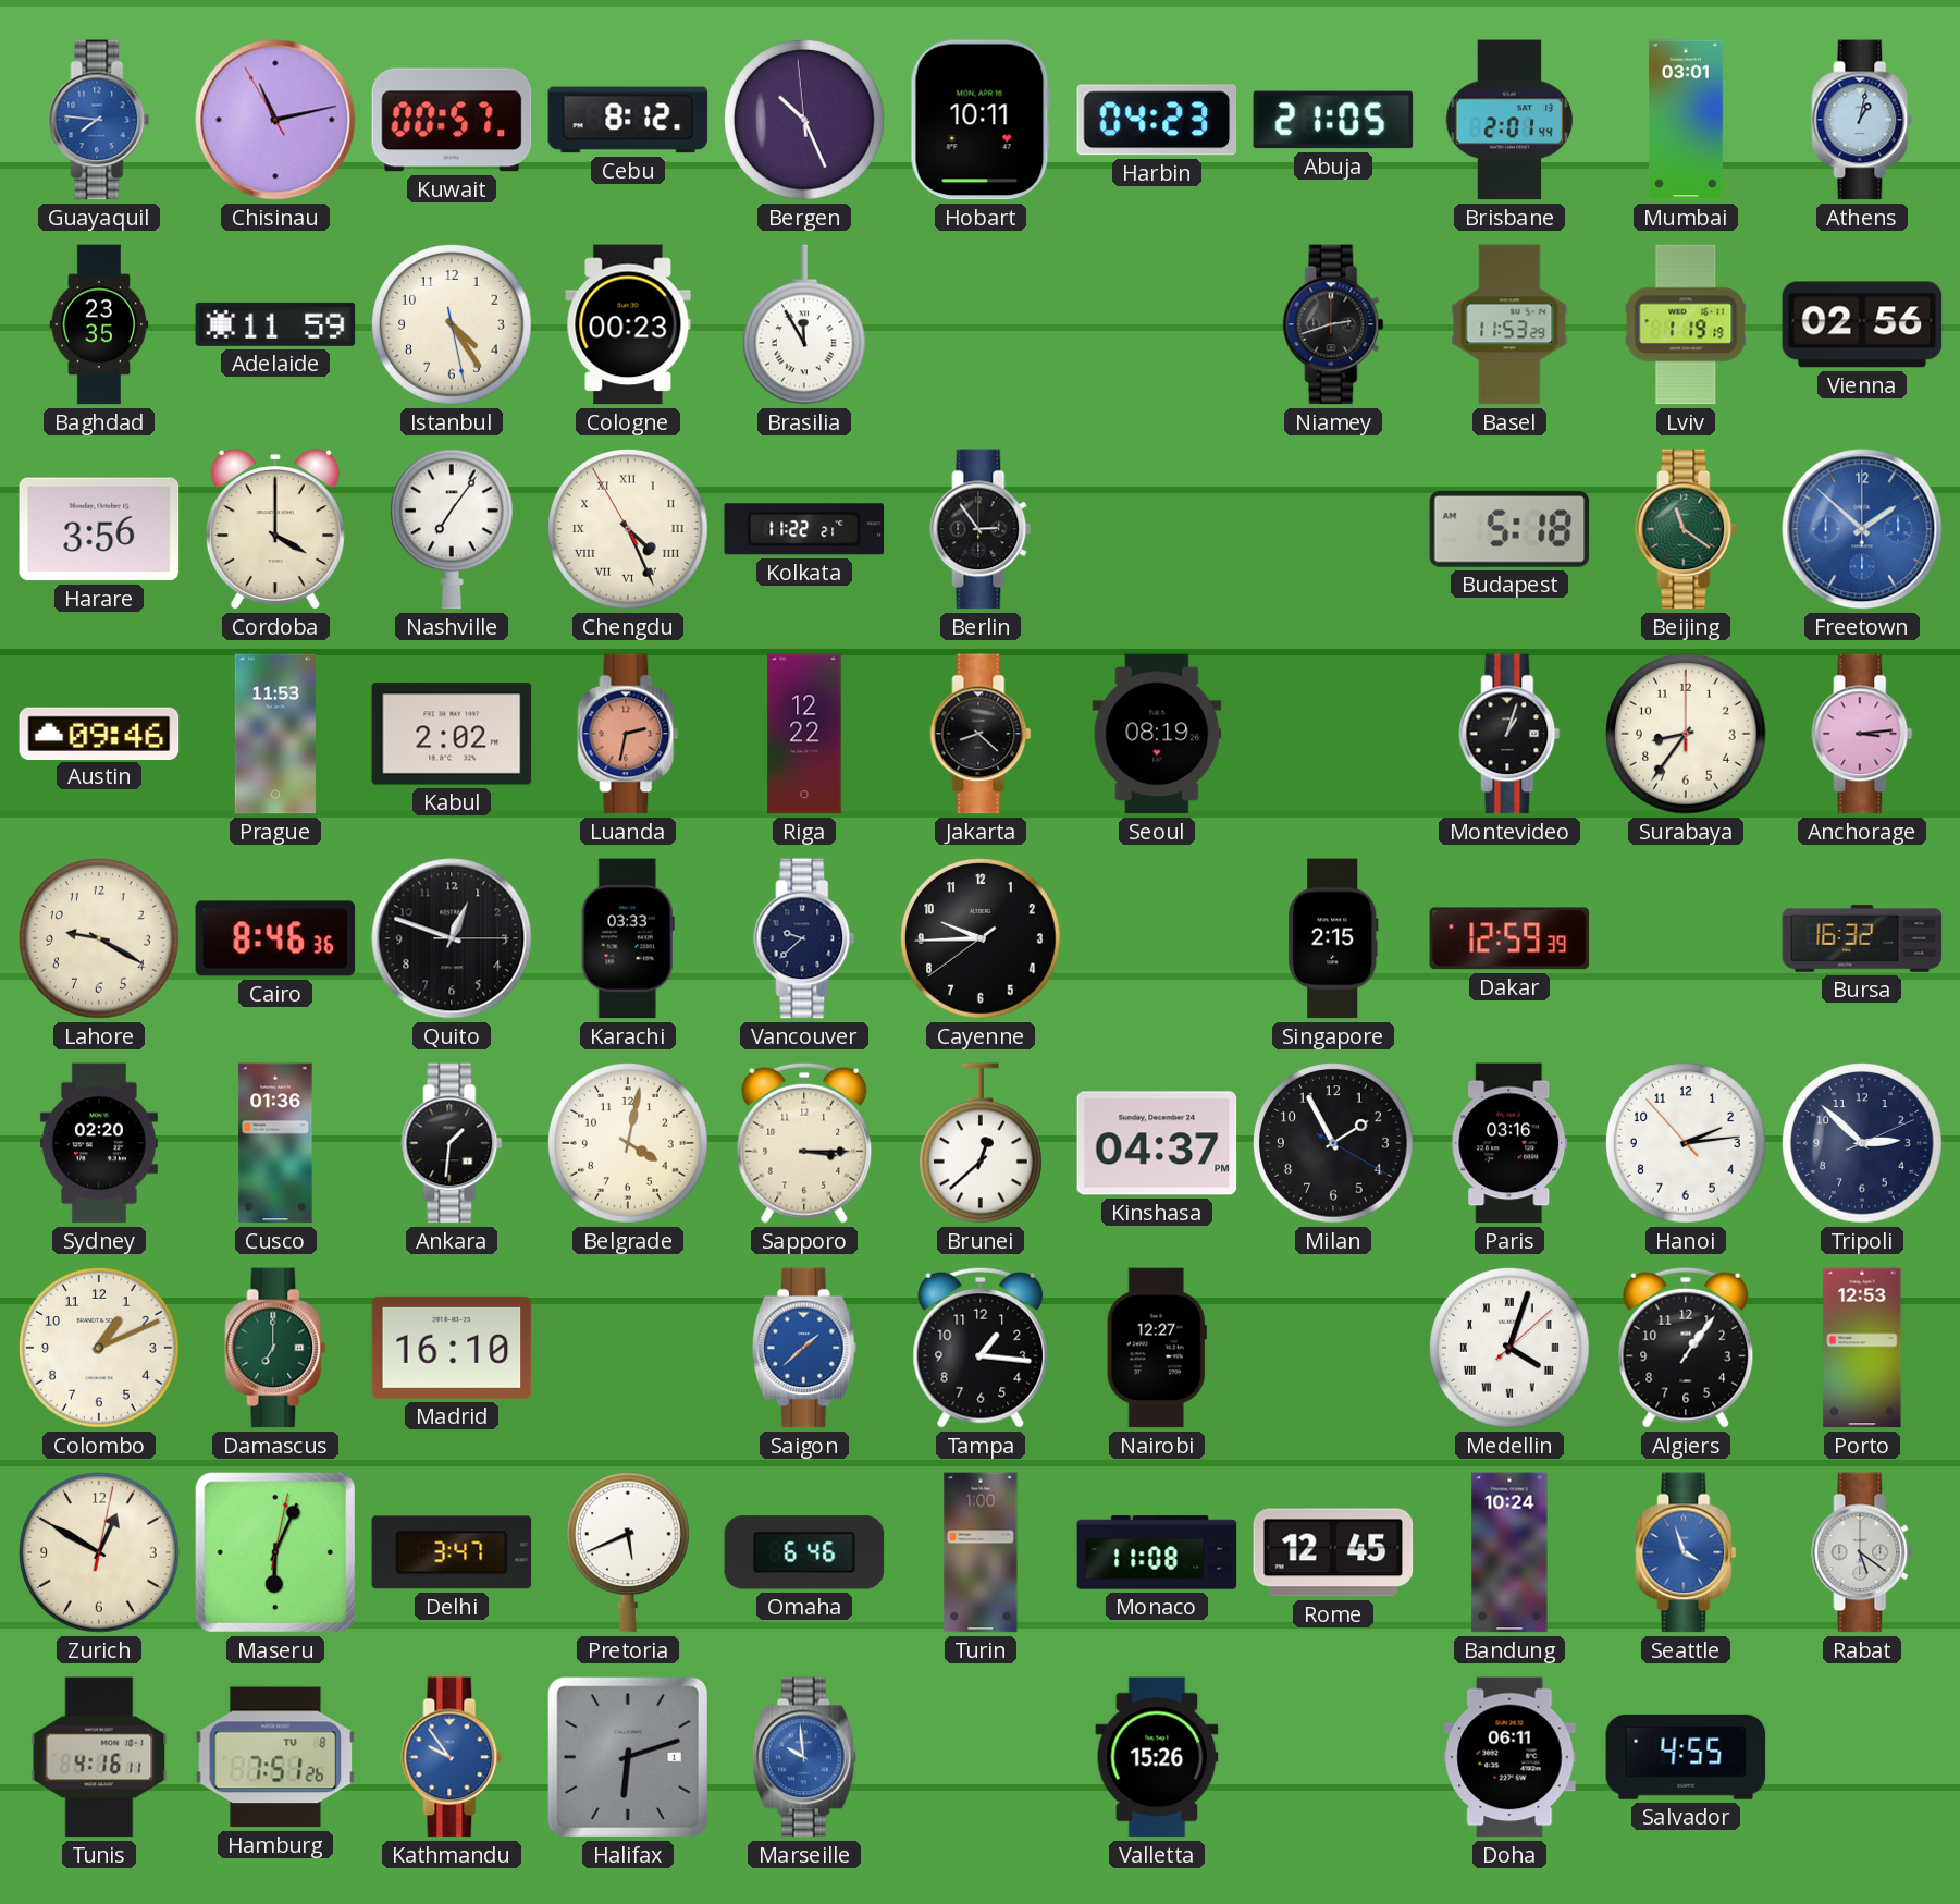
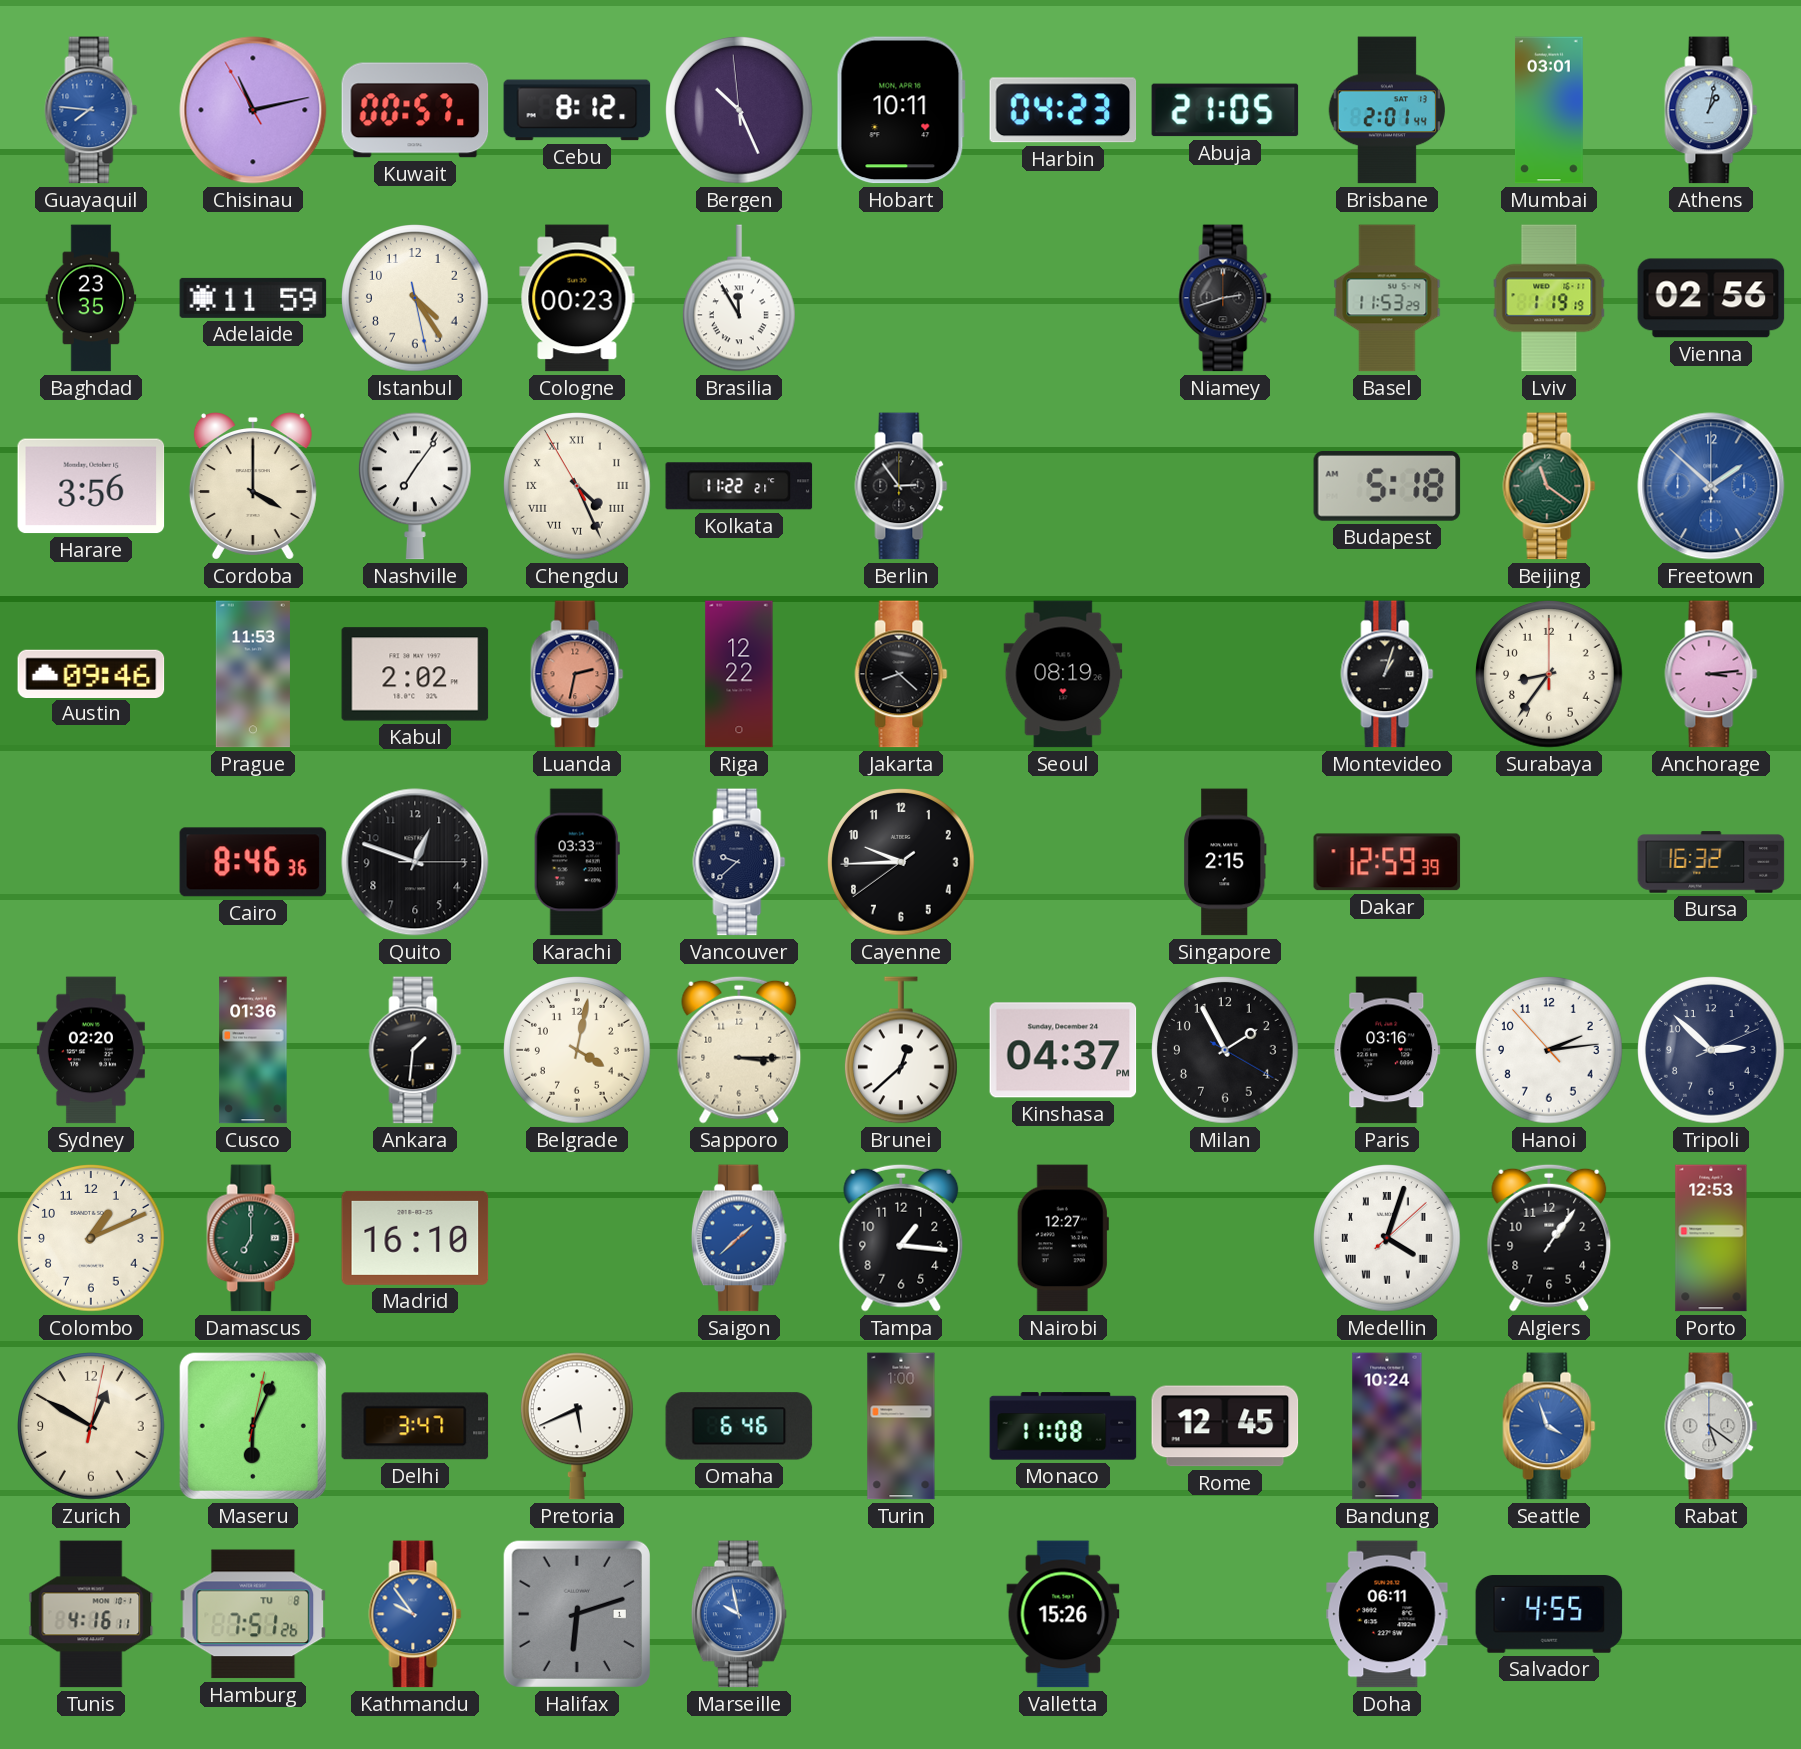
Lahore: 9:20 -> none
Marseille: 9:59 -> 9:58
